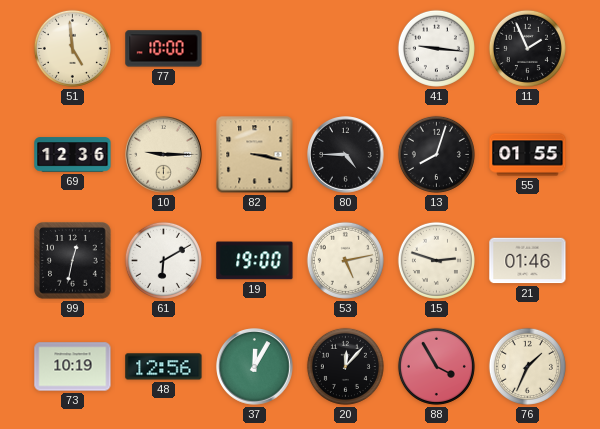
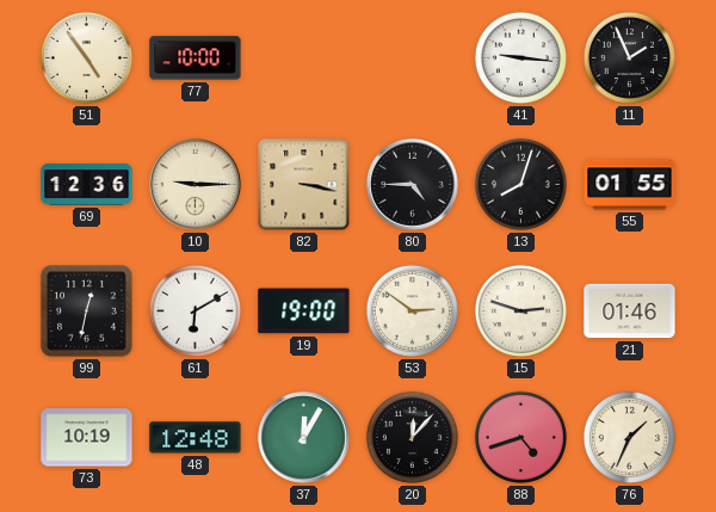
51: 4:59 -> 4:54
53: 5:13 -> 2:51
48: 12:56 -> 12:48
88: 3:55 -> 4:42
